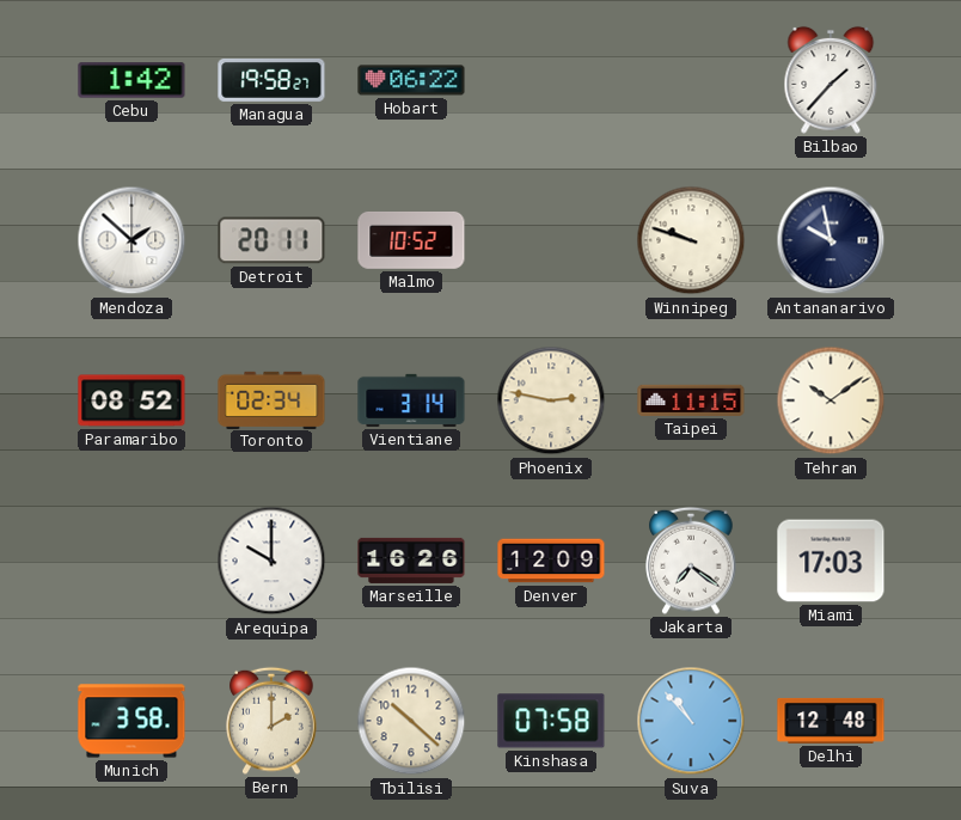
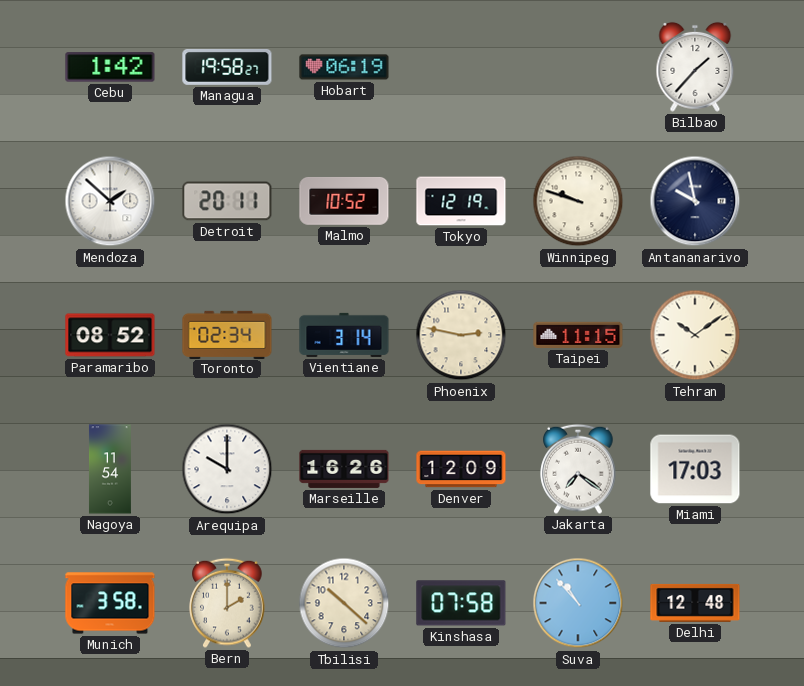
Hobart: 06:22 -> 06:19
Tokyo: none -> 12:19
Nagoya: none -> 11:54
